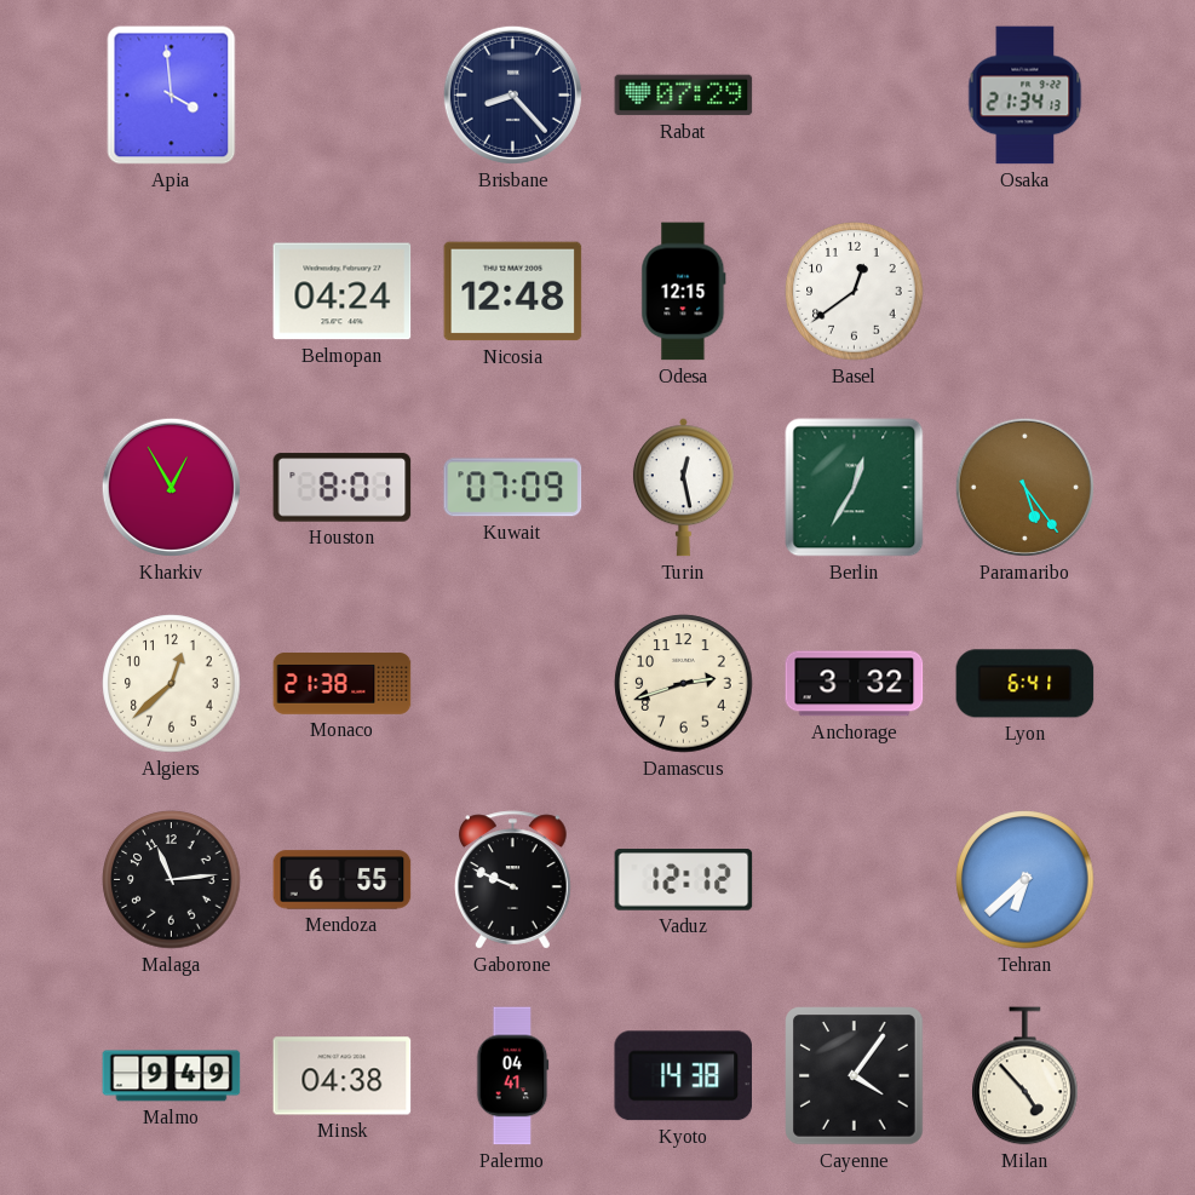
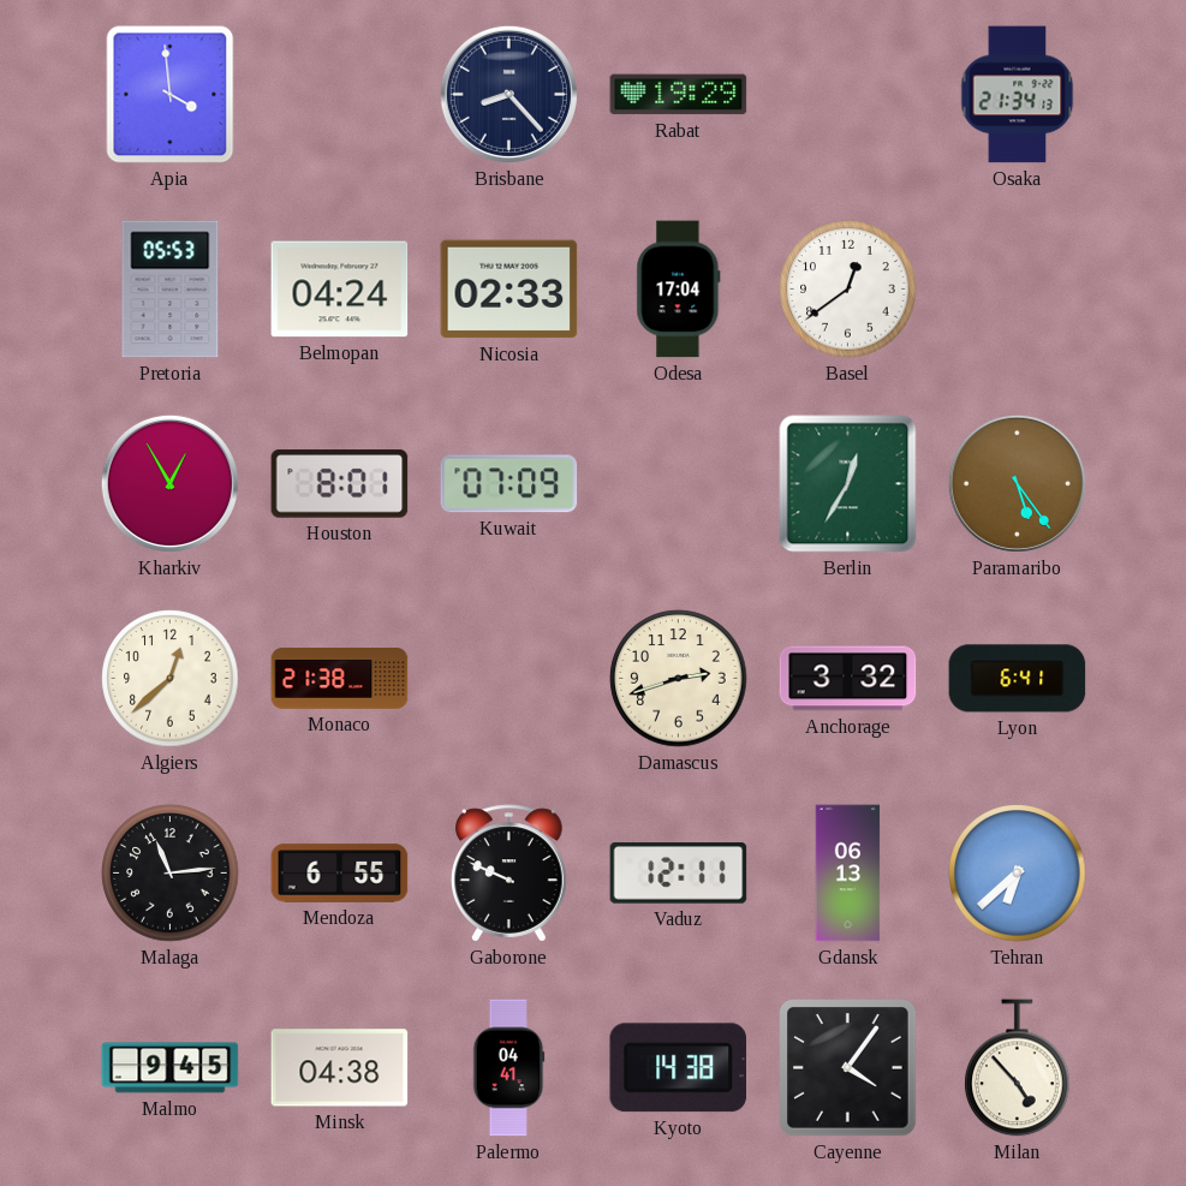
Rabat: 07:29 -> 19:29
Pretoria: none -> 05:53
Nicosia: 12:48 -> 02:33
Odesa: 12:15 -> 17:04
Turin: 12:28 -> none
Vaduz: 12:12 -> 12:11
Gdansk: none -> 06:13
Malmo: 9:49 -> 9:45
